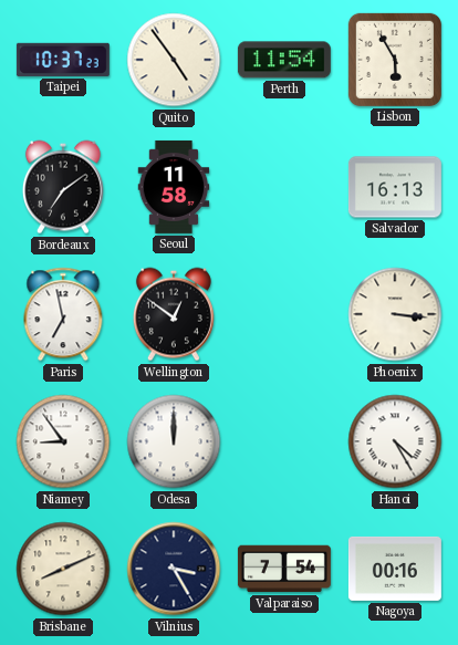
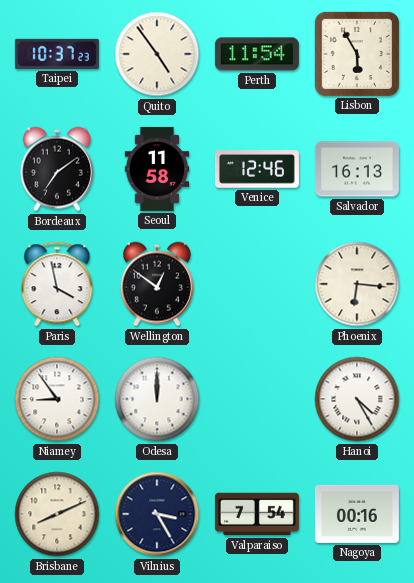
Venice: none -> 12:46
Paris: 6:58 -> 3:58
Phoenix: 3:16 -> 6:16
